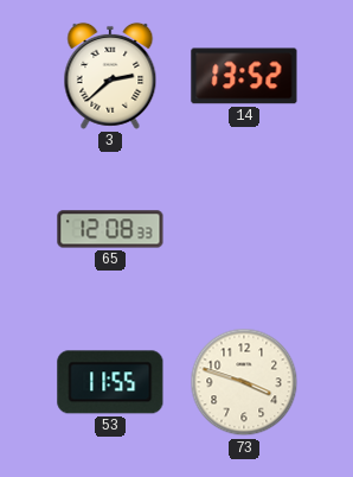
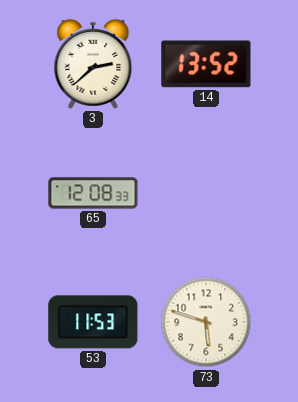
53: 11:55 -> 11:53
73: 3:48 -> 5:48
